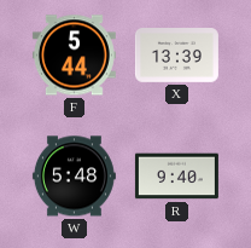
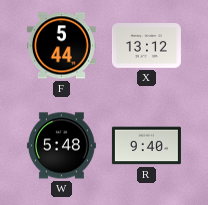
X: 13:39 -> 13:12
